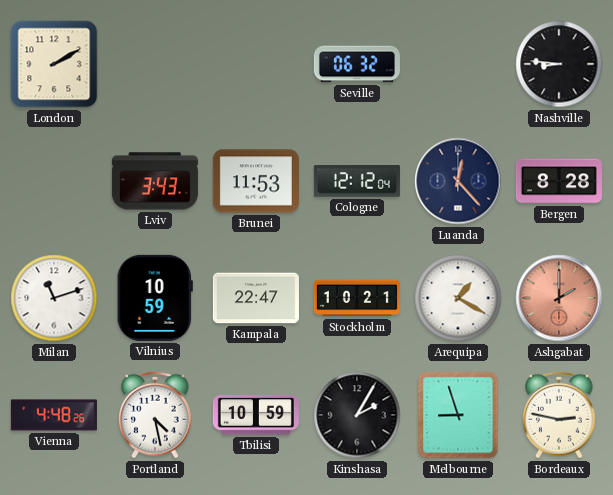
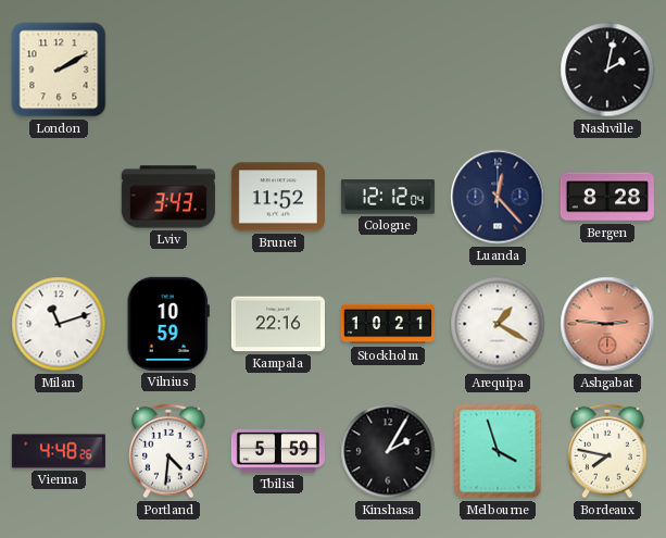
Seville: 06:32 -> none
Nashville: 8:46 -> 2:02
Brunei: 11:53 -> 11:52
Kampala: 22:47 -> 22:16
Ashgabat: 2:00 -> 2:46
Portland: 4:28 -> 4:31
Tbilisi: 10:59 -> 5:59
Melbourne: 8:57 -> 3:57
Bordeaux: 2:47 -> 7:47
